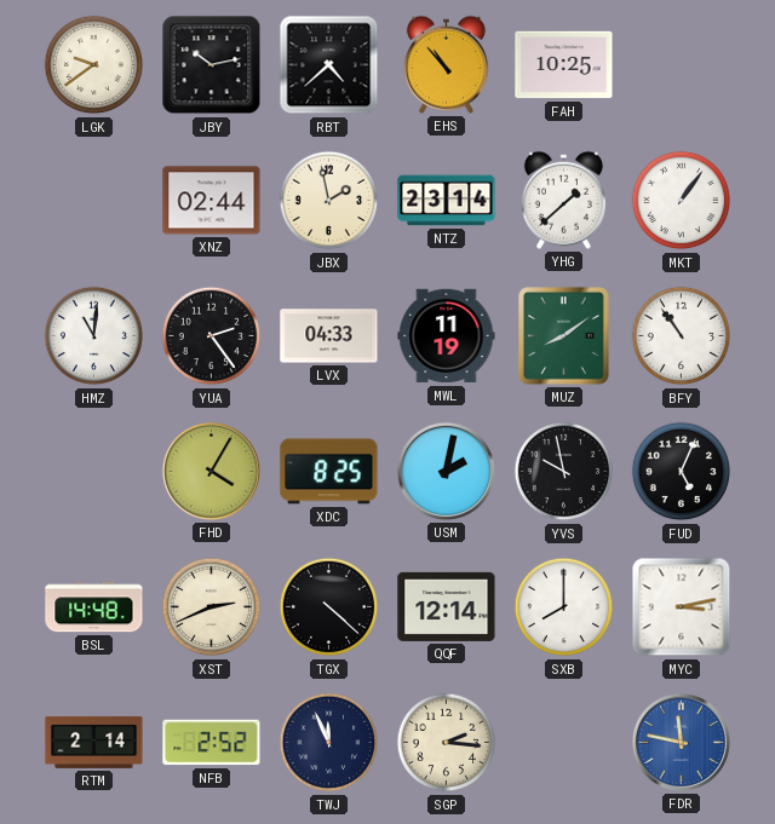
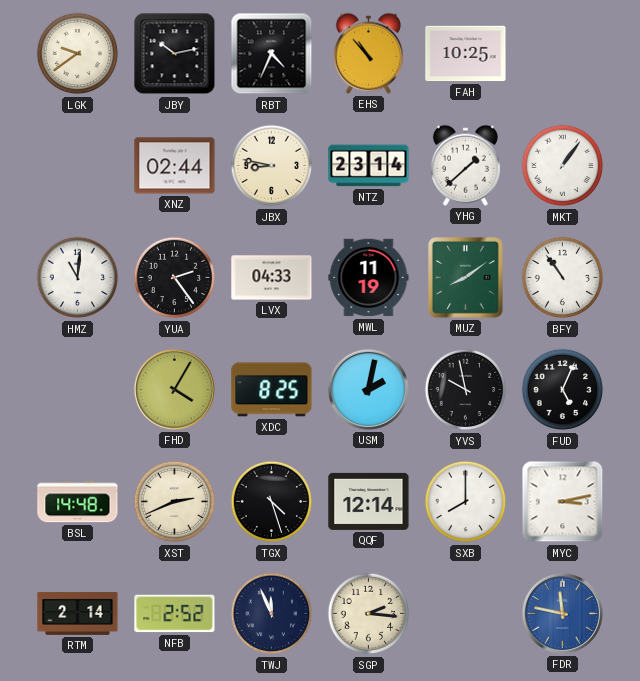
RBT: 4:38 -> 4:34
JBX: 1:58 -> 8:47
TGX: 4:22 -> 4:27
